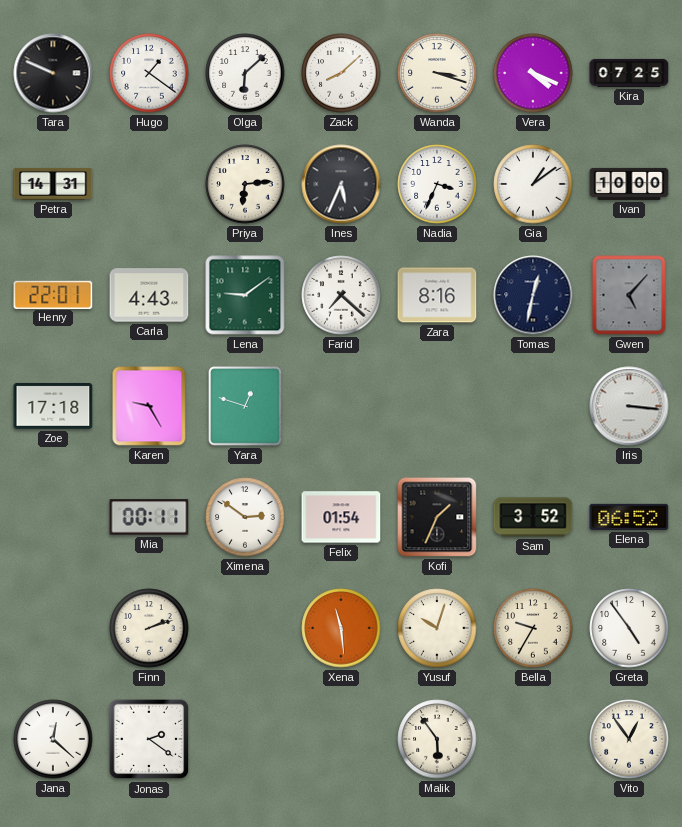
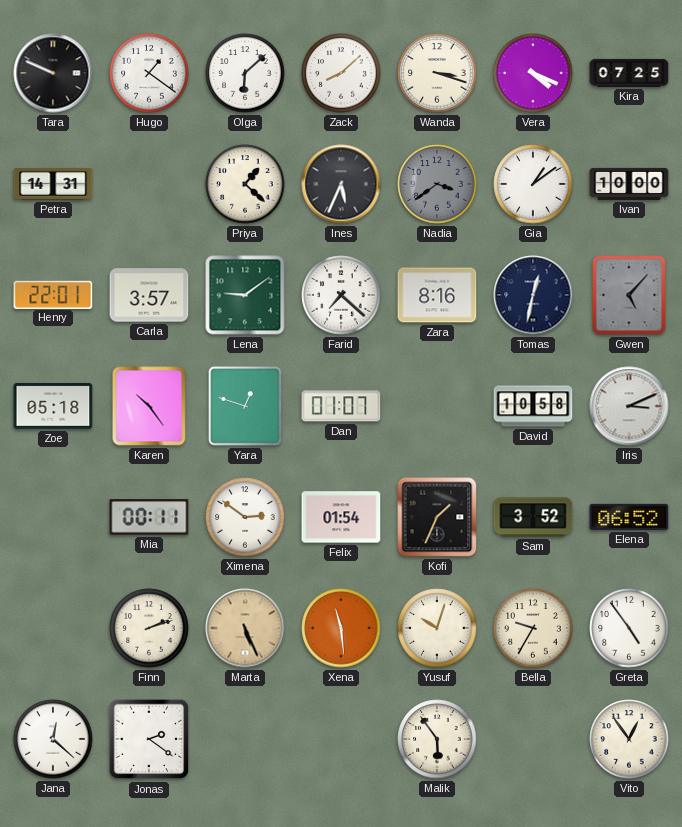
Priya: 6:14 -> 1:22
Nadia: 3:34 -> 3:39
Nadia dial: white -> grey
Carla: 4:43 -> 3:57
Zoe: 17:18 -> 05:18
Karen: 9:25 -> 10:24
Dan: none -> 01:07
David: none -> 10:58
Iris: 3:16 -> 3:11
Marta: none -> 5:26
